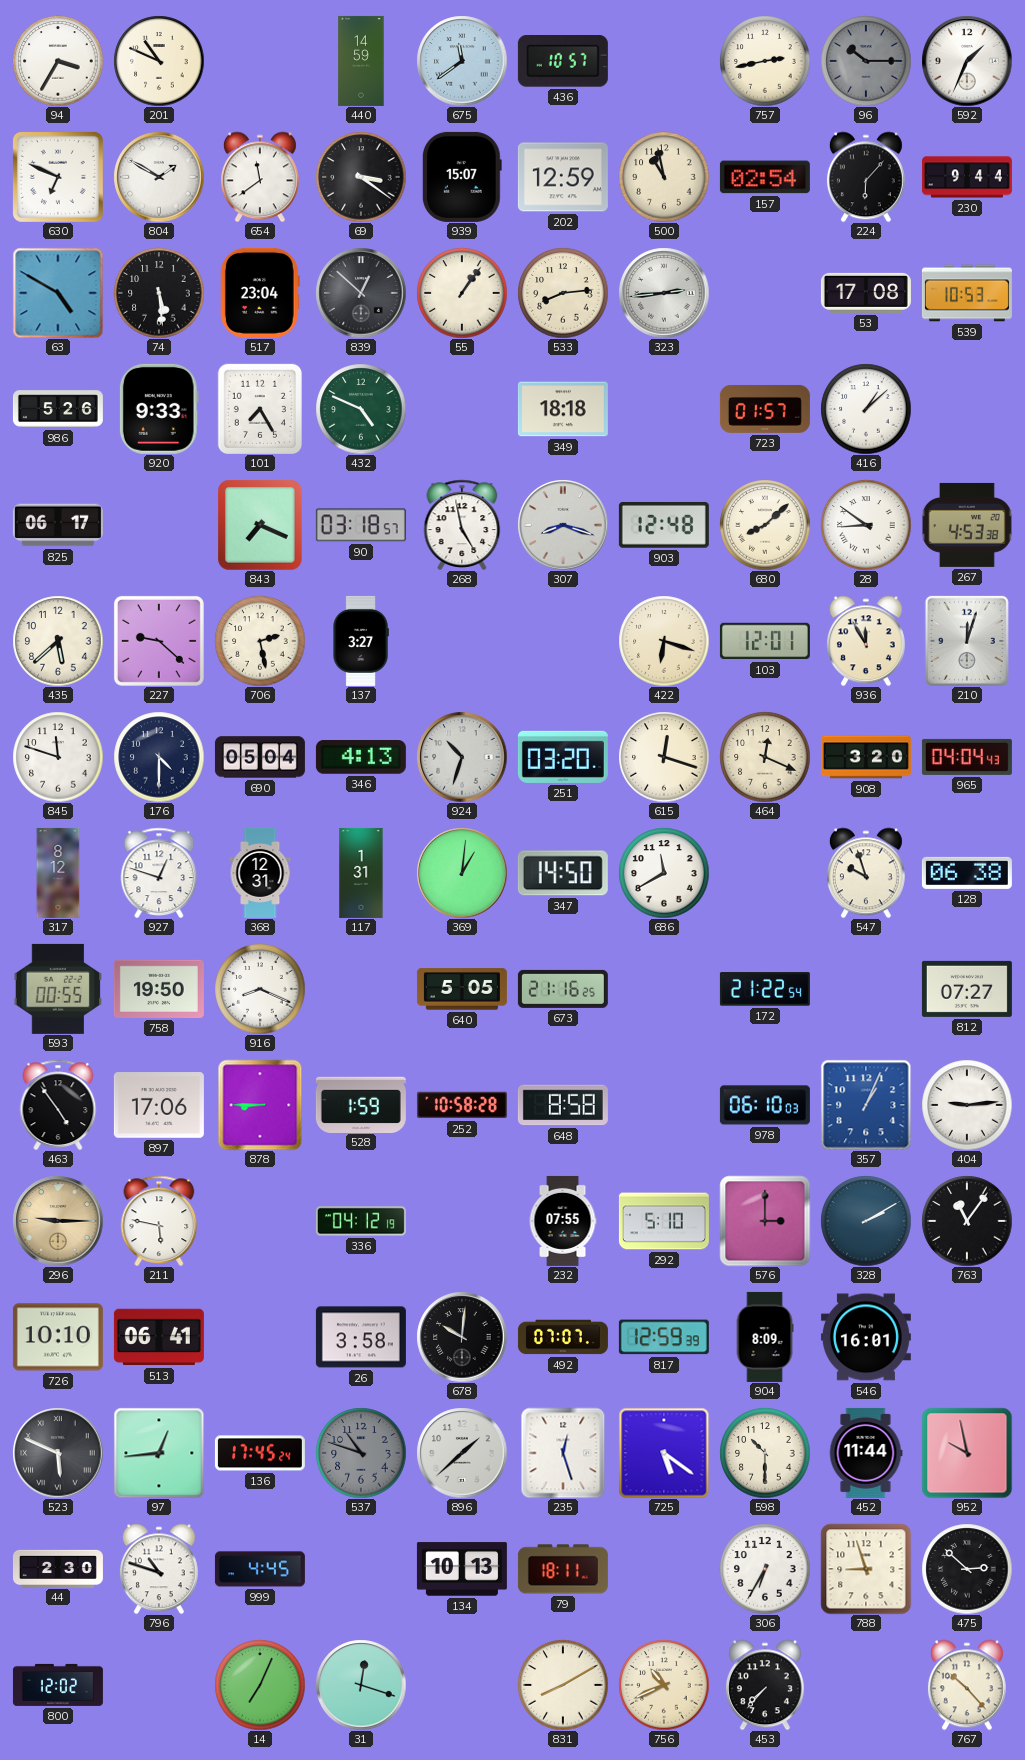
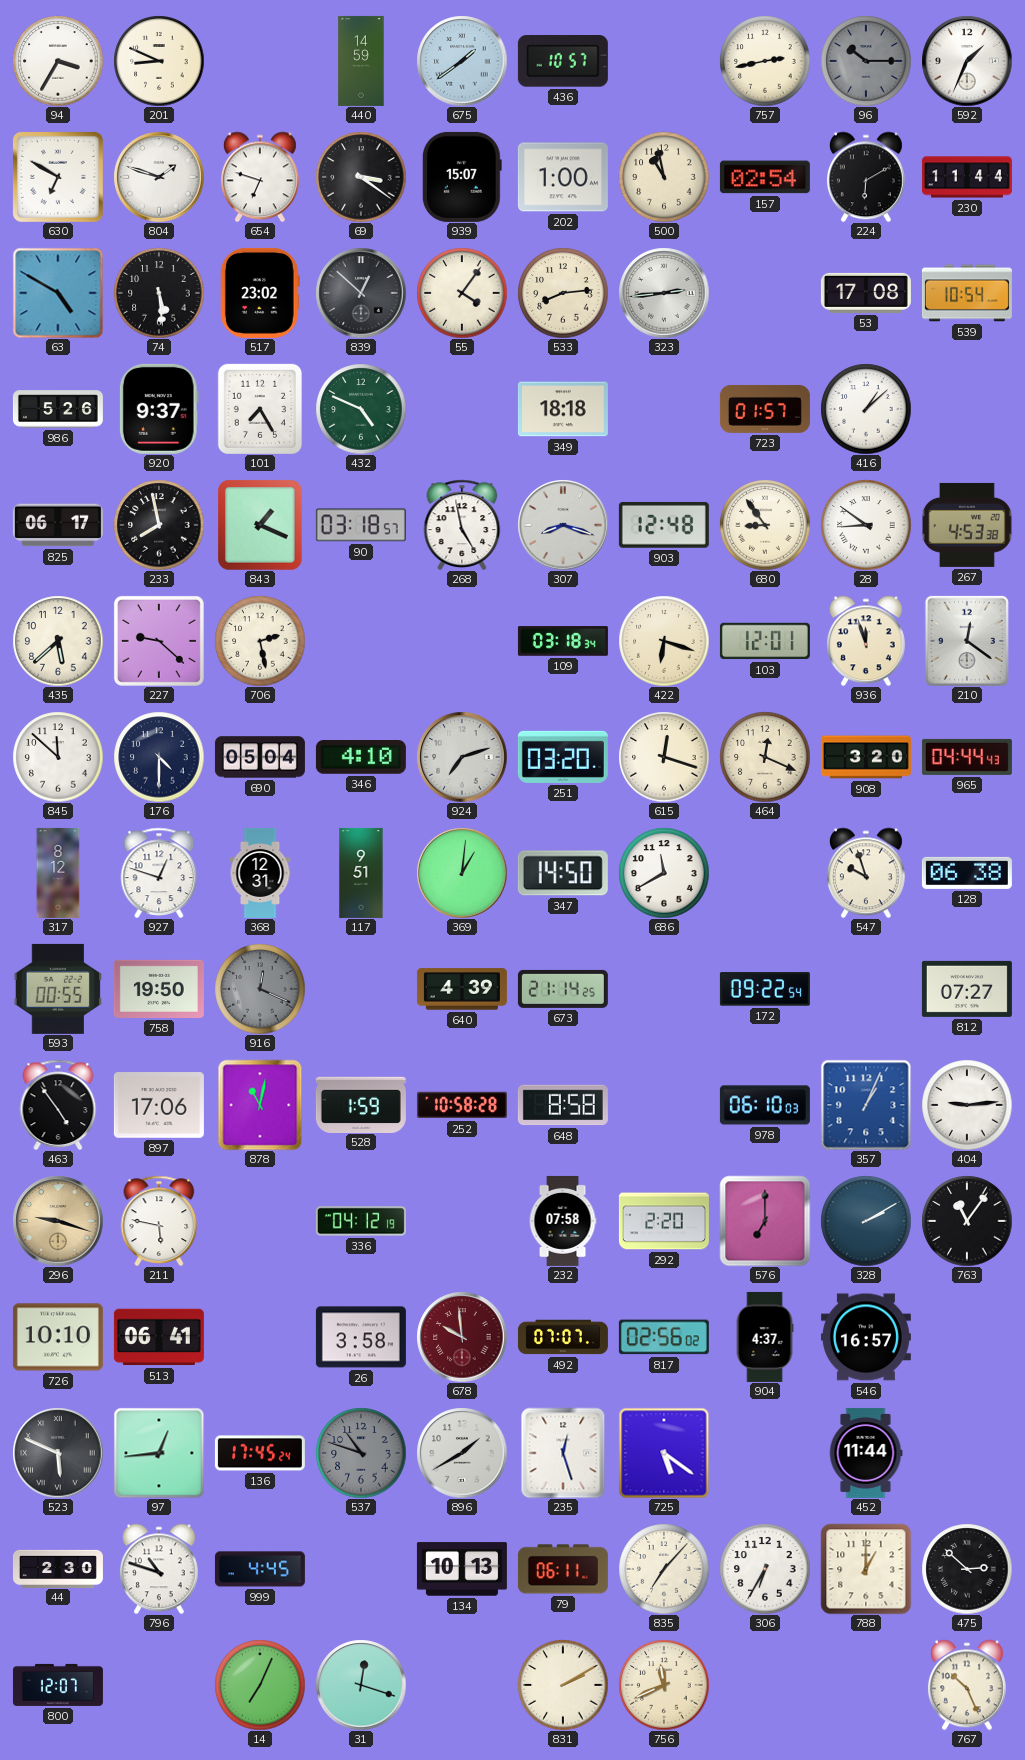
201: 10:49 -> 8:49
675: 11:39 -> 1:39
630: 6:49 -> 6:50
804: 1:50 -> 1:48
654: 11:39 -> 6:48
202: 12:59 -> 1:00
224: 6:07 -> 6:10
230: 9:44 -> 11:44
517: 23:04 -> 23:02
55: 1:06 -> 4:06
539: 10:53 -> 10:54
920: 9:33 -> 9:37
233: none -> 7:58
843: 7:19 -> 1:19
680: 8:08 -> 8:54
137: 3:27 -> none
109: none -> 03:18
936: 11:55 -> 11:57
210: 12:03 -> 12:21
845: 11:48 -> 11:52
346: 4:13 -> 4:10
924: 10:33 -> 7:12
965: 04:04 -> 04:44
117: 1:31 -> 9:51
916: 8:19 -> 12:19
916 dial: white -> grey
640: 5:05 -> 4:39
673: 21:16 -> 21:14
172: 21:22 -> 09:22
878: 8:45 -> 11:02
296: 9:15 -> 9:18
232: 07:55 -> 07:58
292: 5:10 -> 2:20
576: 3:00 -> 7:00
678: 10:01 -> 9:59
678 dial: black -> burgundy
817: 12:59 -> 02:56
904: 8:09 -> 4:37
546: 16:01 -> 16:57
896: 1:38 -> 1:40
598: 10:30 -> none
952: 9:58 -> none
79: 18:11 -> 06:11
835: none -> 7:07
788: 8:57 -> 1:00
800: 12:02 -> 12:07
831: 8:10 -> 2:10
756: 10:41 -> 11:41
453: 7:37 -> none
767: 10:23 -> 10:26
